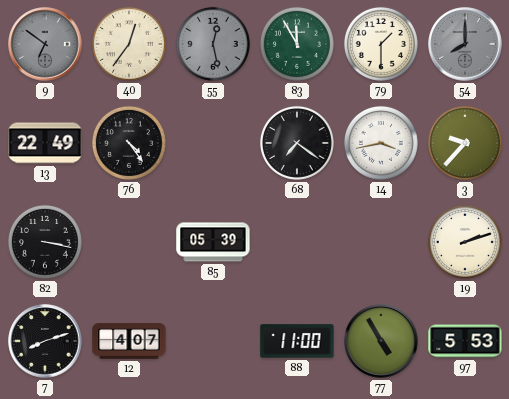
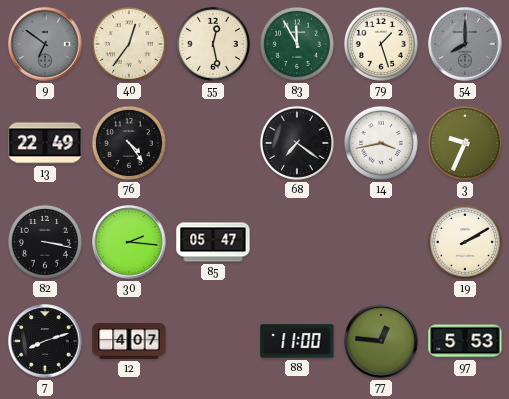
55 dial: grey -> cream
79: 1:30 -> 1:27
3: 9:37 -> 9:34
30: none -> 2:16
85: 05:39 -> 05:47
19: 2:12 -> 2:10
77: 4:55 -> 12:46
